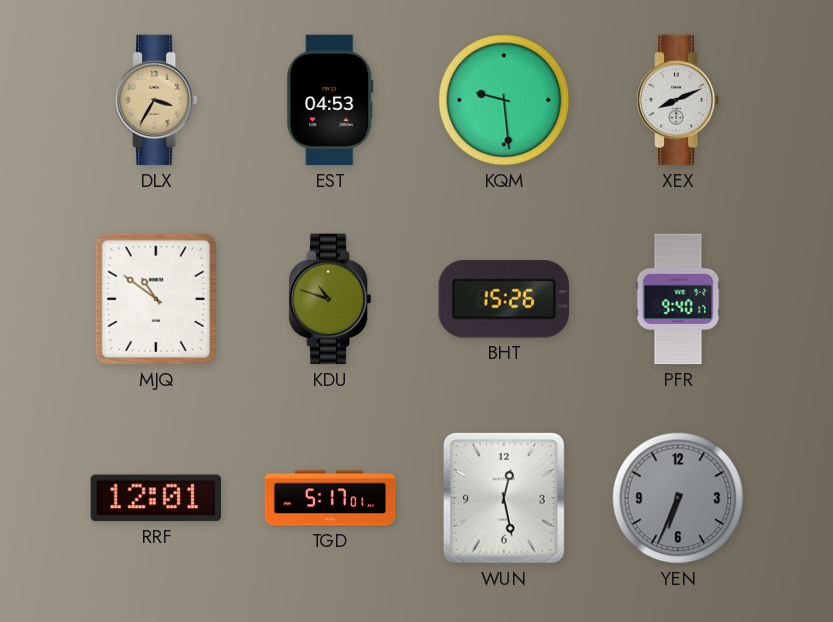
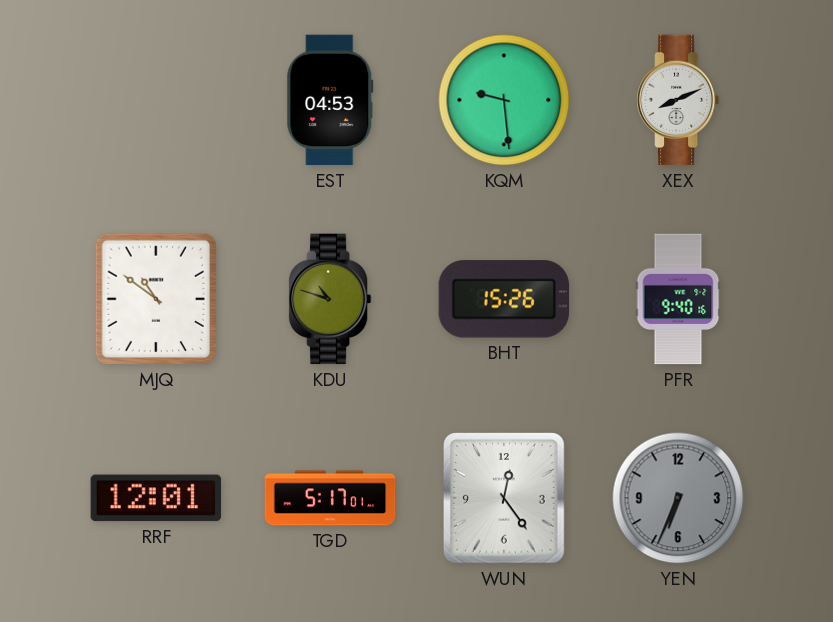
DLX: 3:35 -> none
PFR: 9:40:17 -> 9:40:16
WUN: 12:28 -> 12:24
